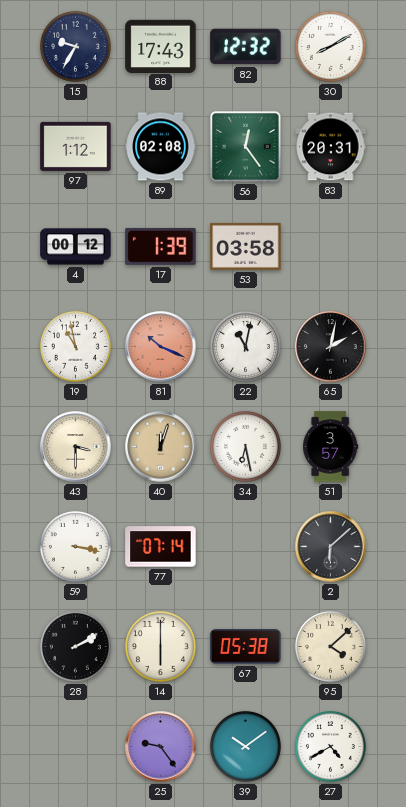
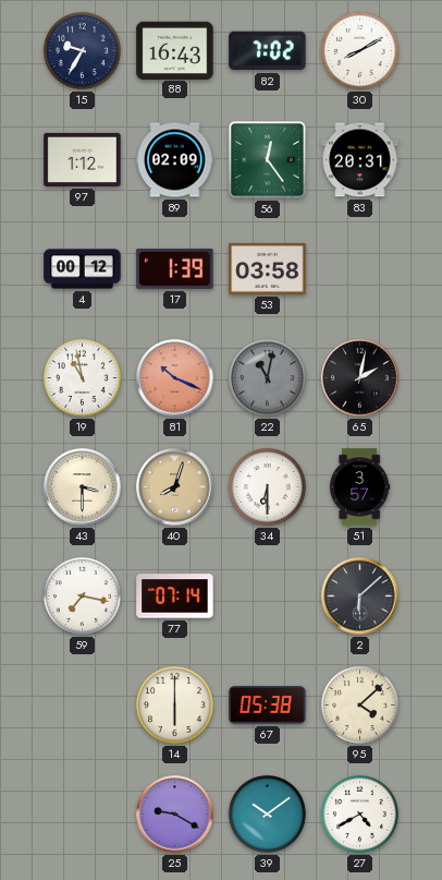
88: 17:43 -> 16:43
82: 12:32 -> 7:02
89: 02:08 -> 02:09
22 dial: white -> grey
40: 12:03 -> 8:03
34: 6:28 -> 6:30
59: 3:17 -> 7:17
28: 2:10 -> none
25: 9:24 -> 9:20
